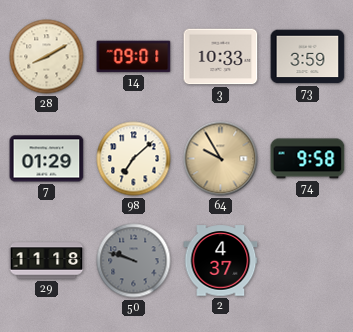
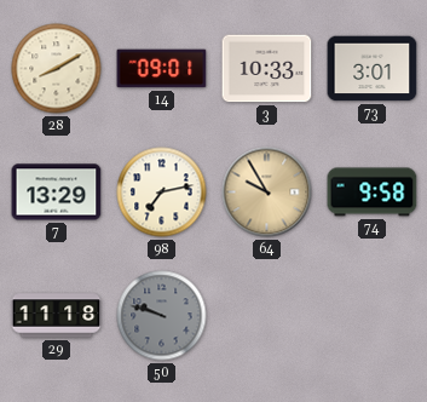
73: 3:59 -> 3:01
7: 01:29 -> 13:29
98: 7:08 -> 7:13
2: 4:37 -> none
